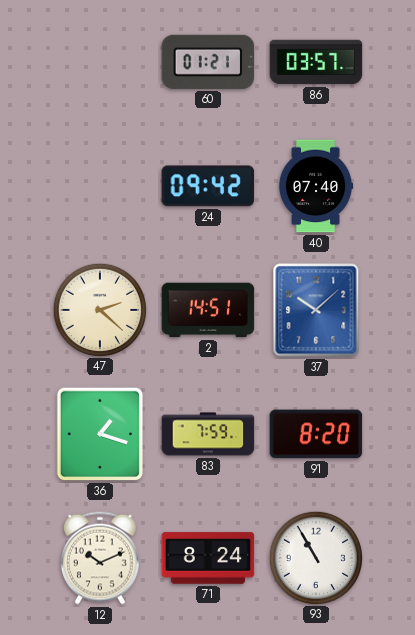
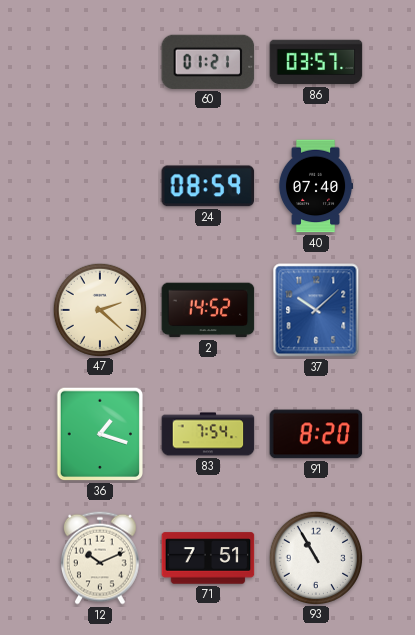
24: 09:42 -> 08:59
2: 14:51 -> 14:52
83: 7:59 -> 7:54
71: 8:24 -> 7:51
